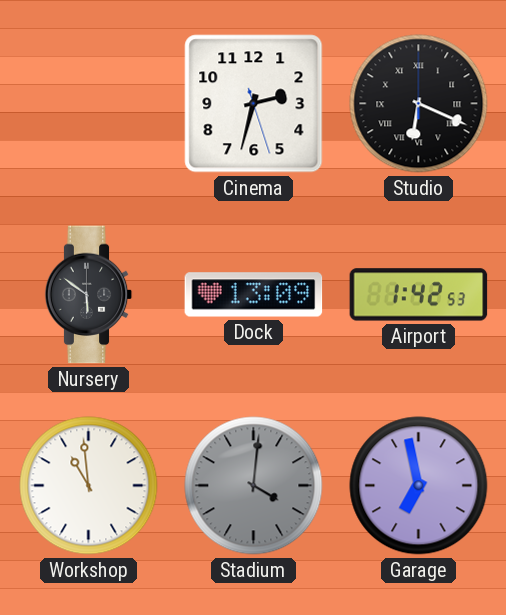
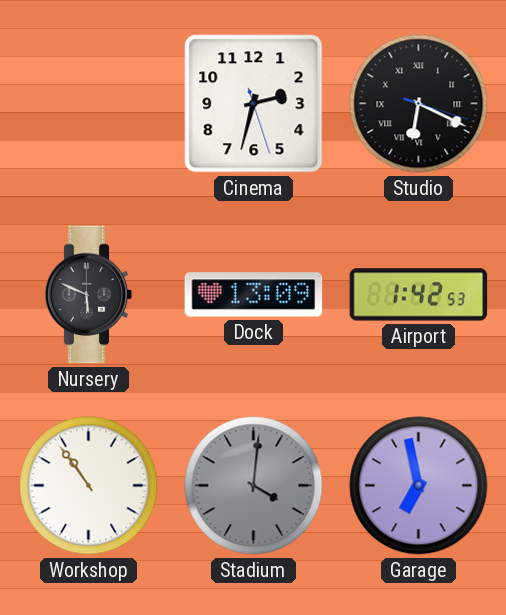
Studio: 6:19:00 -> 6:19:18
Nursery: 5:51 -> 5:49
Workshop: 10:59 -> 10:54
